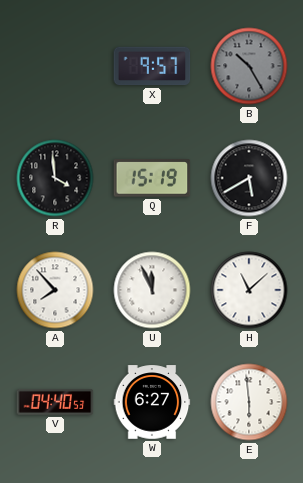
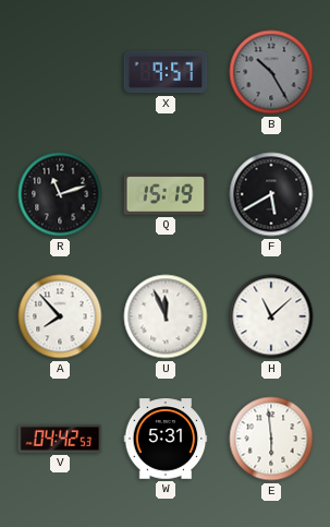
R: 3:59 -> 11:12
V: 04:40 -> 04:42
W: 6:27 -> 5:31
